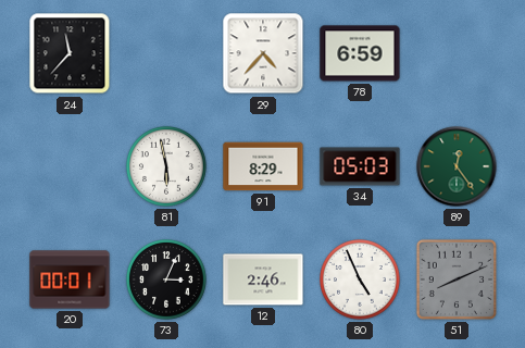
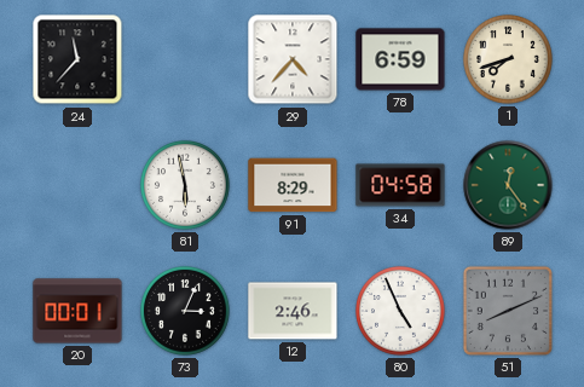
1: none -> 7:42
34: 05:03 -> 04:58
